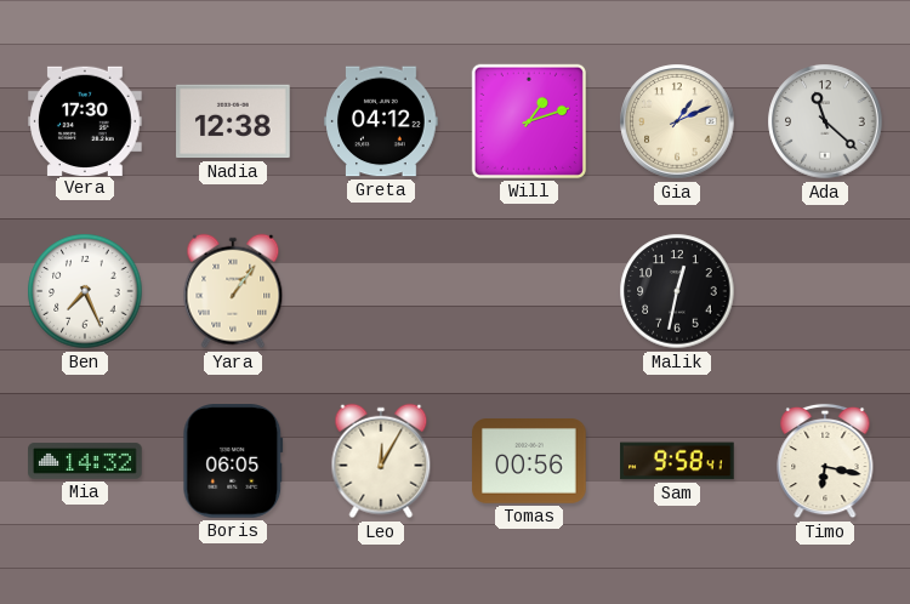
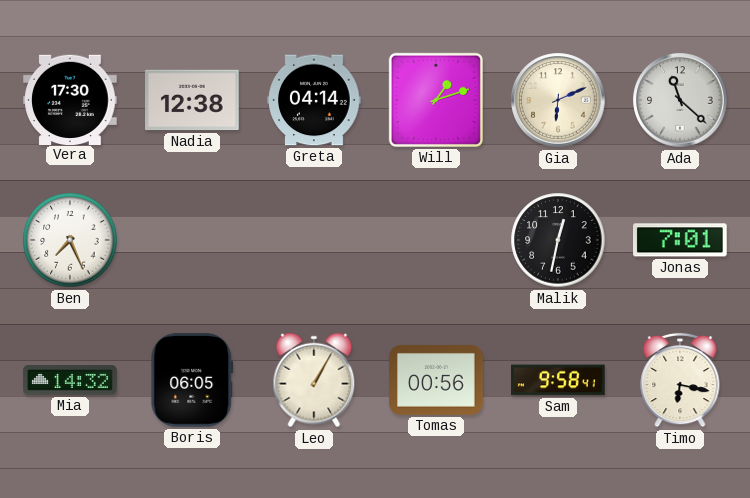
Greta: 04:12 -> 04:14
Gia: 1:11 -> 6:11
Yara: 1:06 -> none
Jonas: none -> 7:01
Leo: 12:05 -> 1:05
